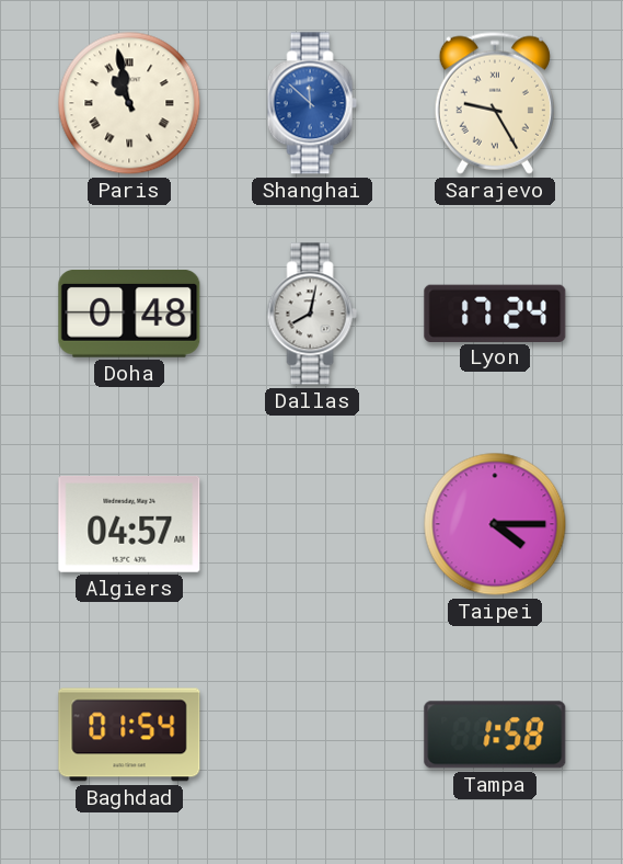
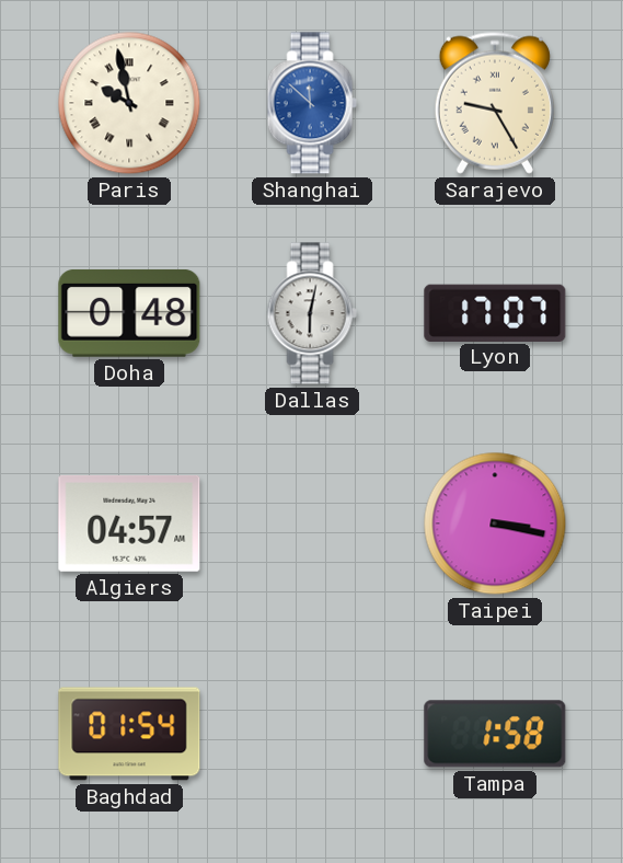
Paris: 10:58 -> 9:58
Dallas: 8:02 -> 6:02
Lyon: 17:24 -> 17:07
Taipei: 4:15 -> 3:17
